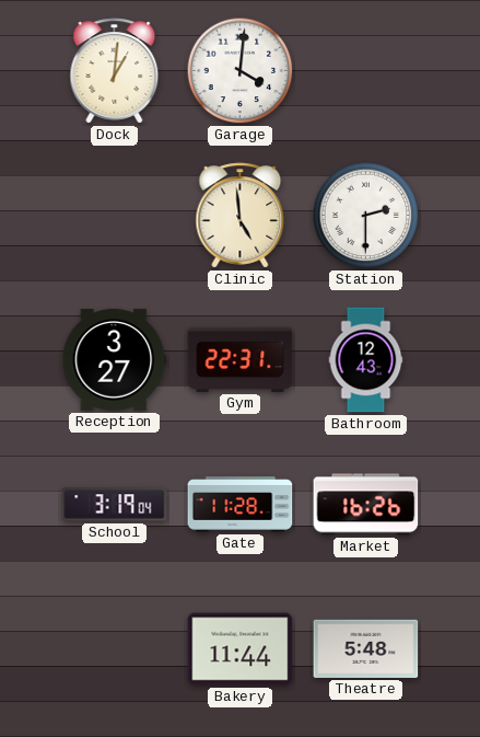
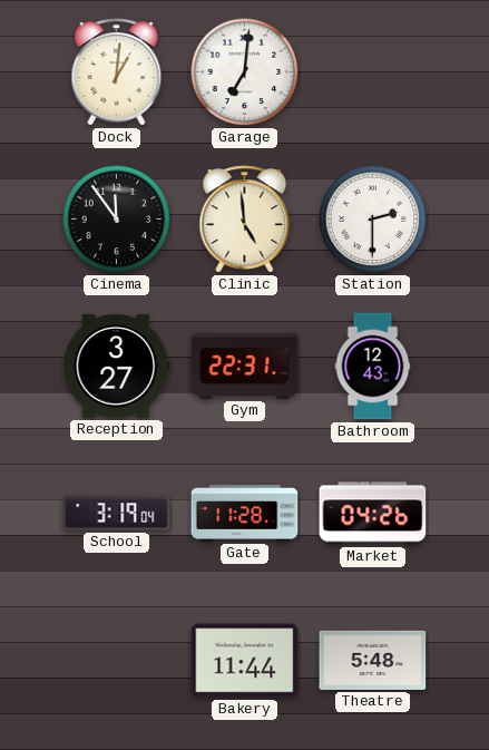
Garage: 4:01 -> 7:01
Cinema: none -> 11:54
Market: 16:26 -> 04:26
